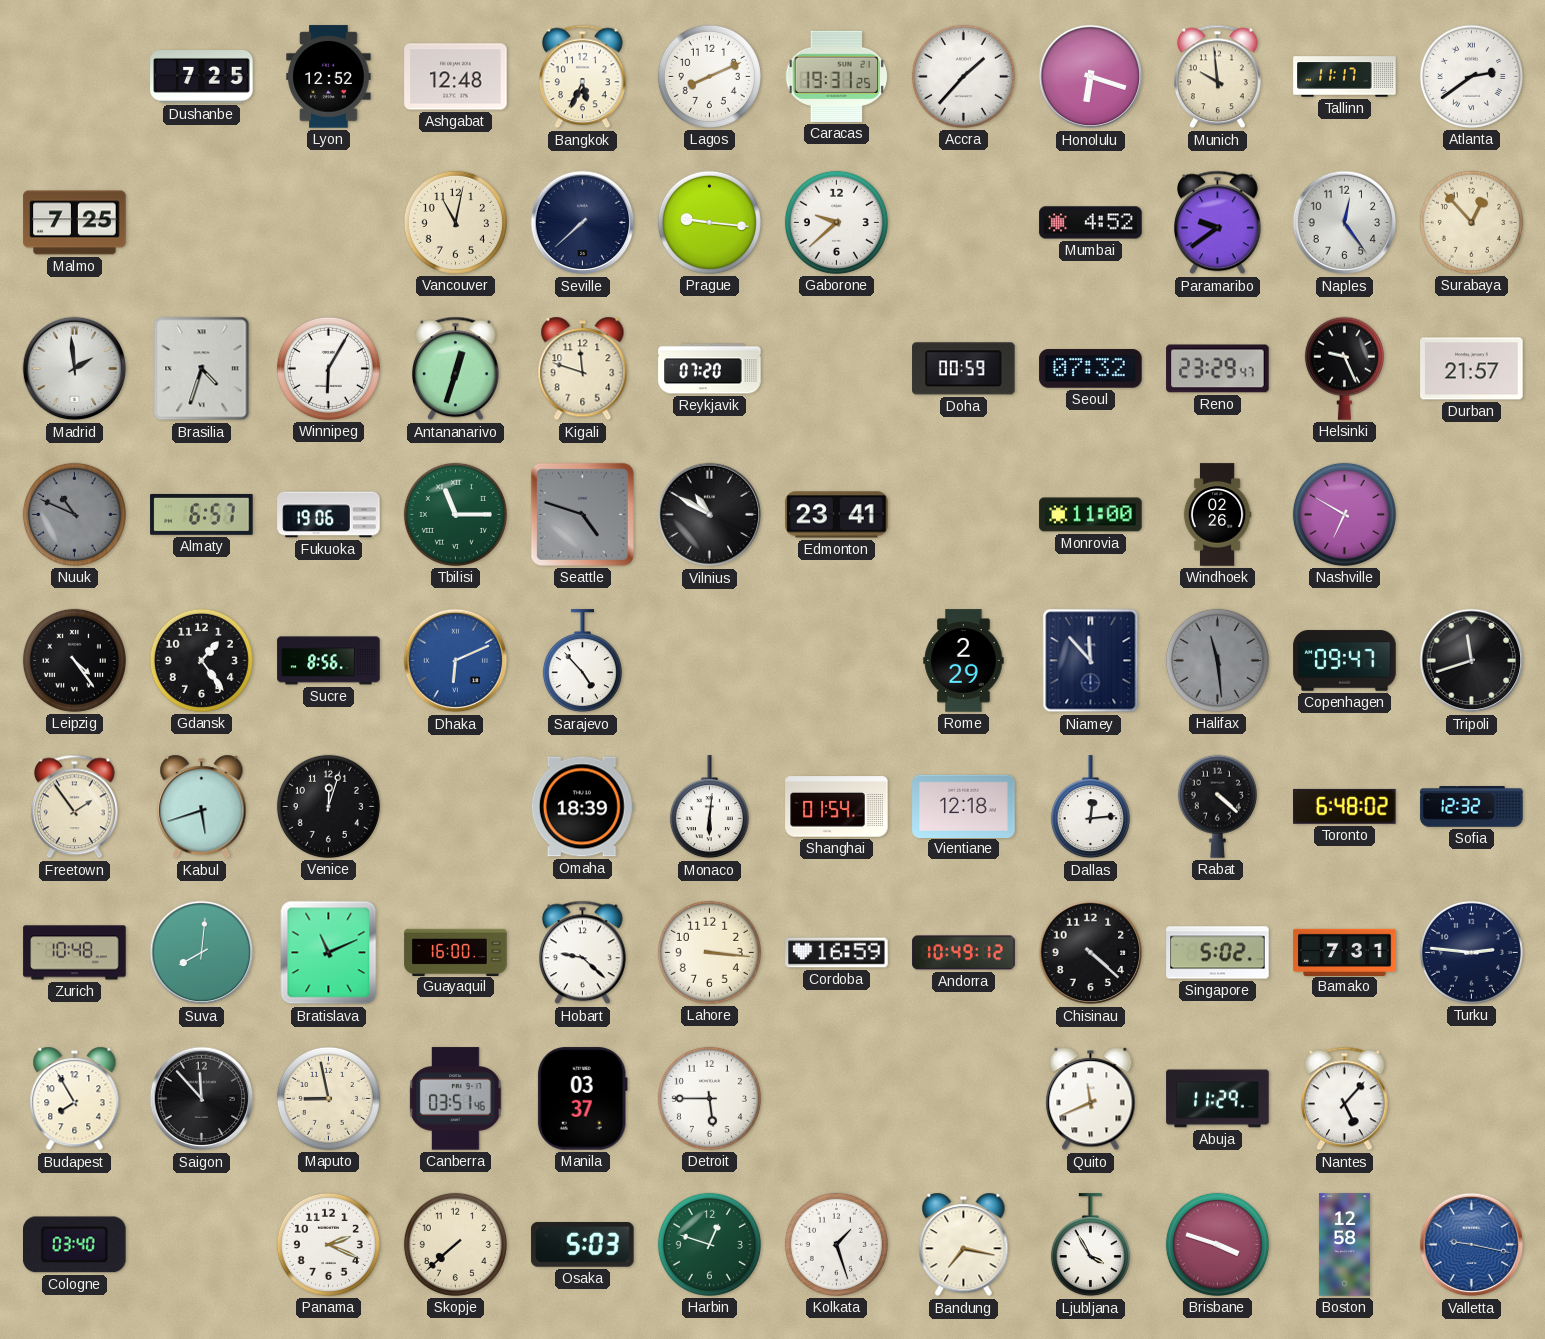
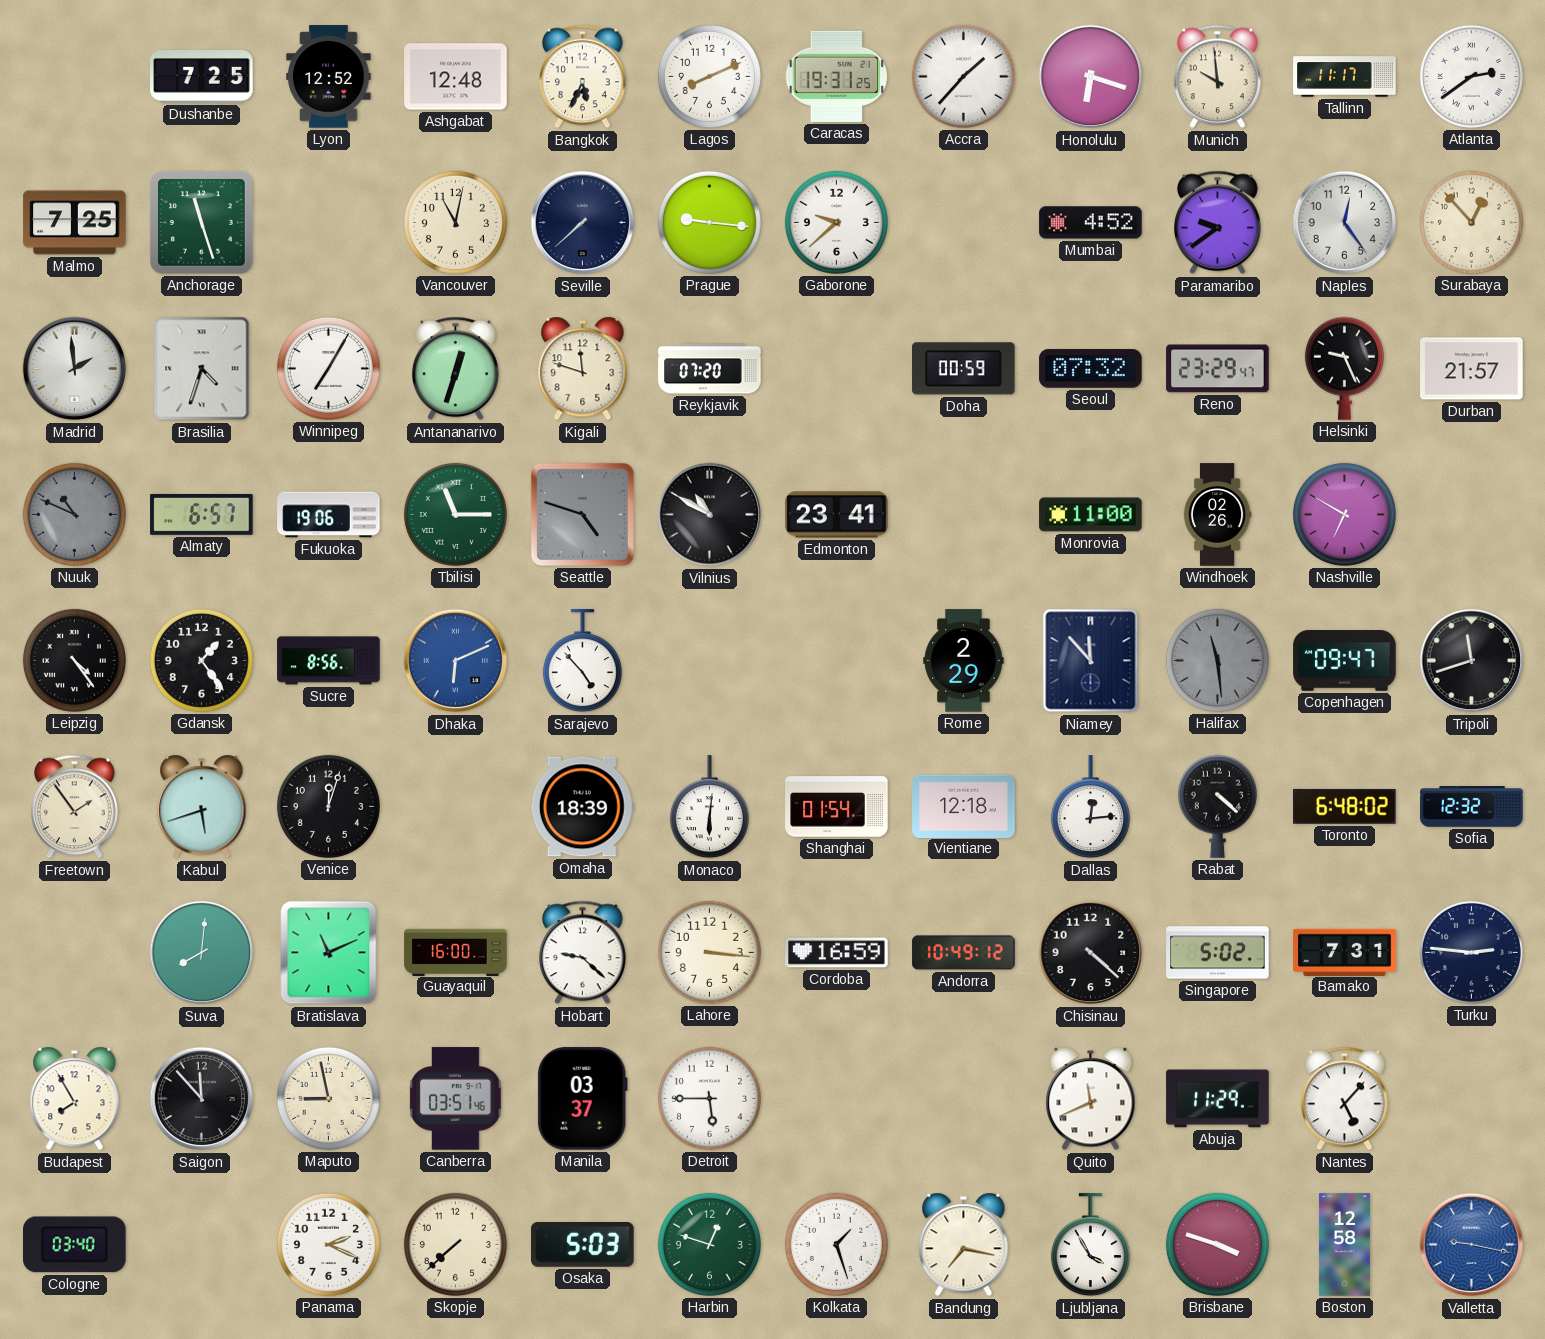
Anchorage: none -> 11:27
Winnipeg: 6:05 -> 7:05
Zurich: 10:48 -> none
